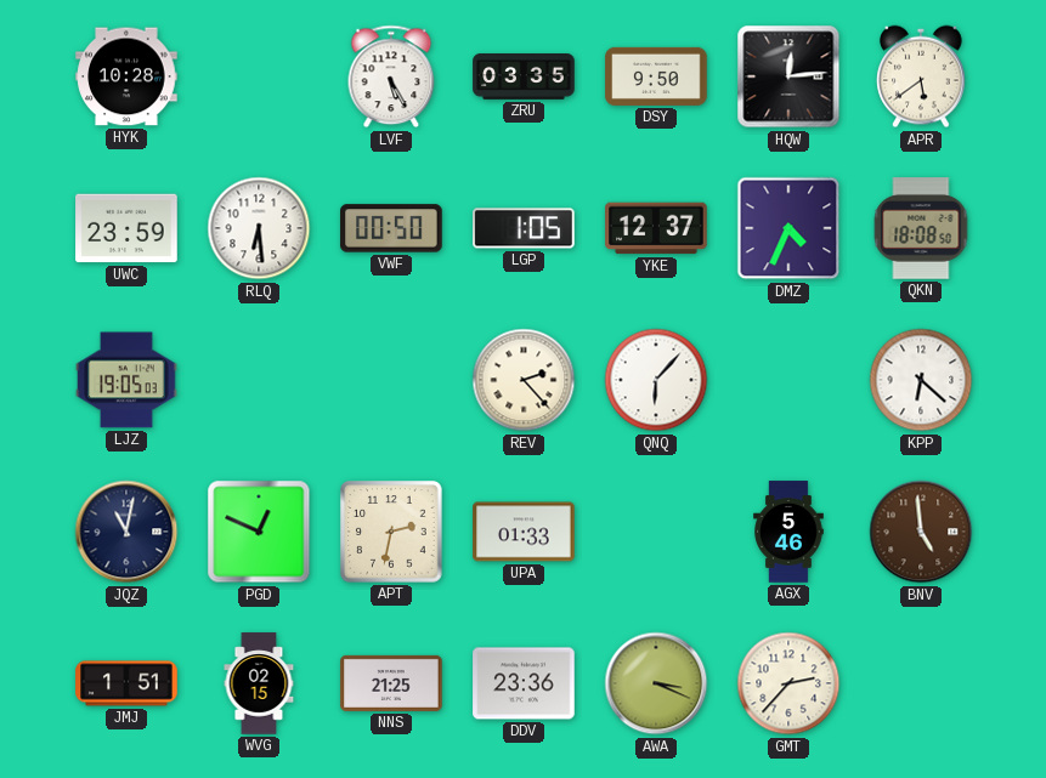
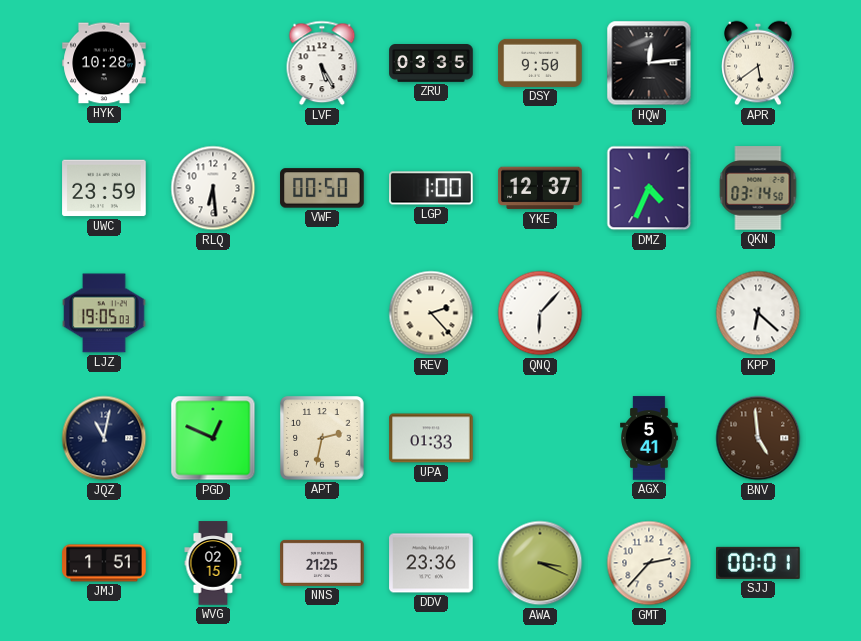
LGP: 1:05 -> 1:00
QKN: 18:08 -> 03:14
AGX: 5:46 -> 5:41
SJJ: none -> 00:01
